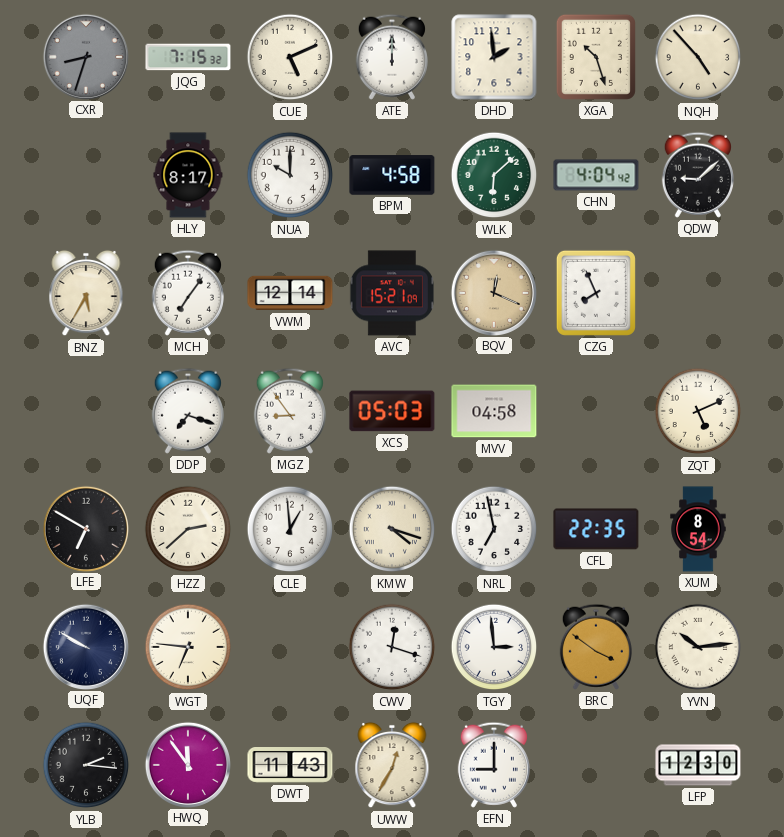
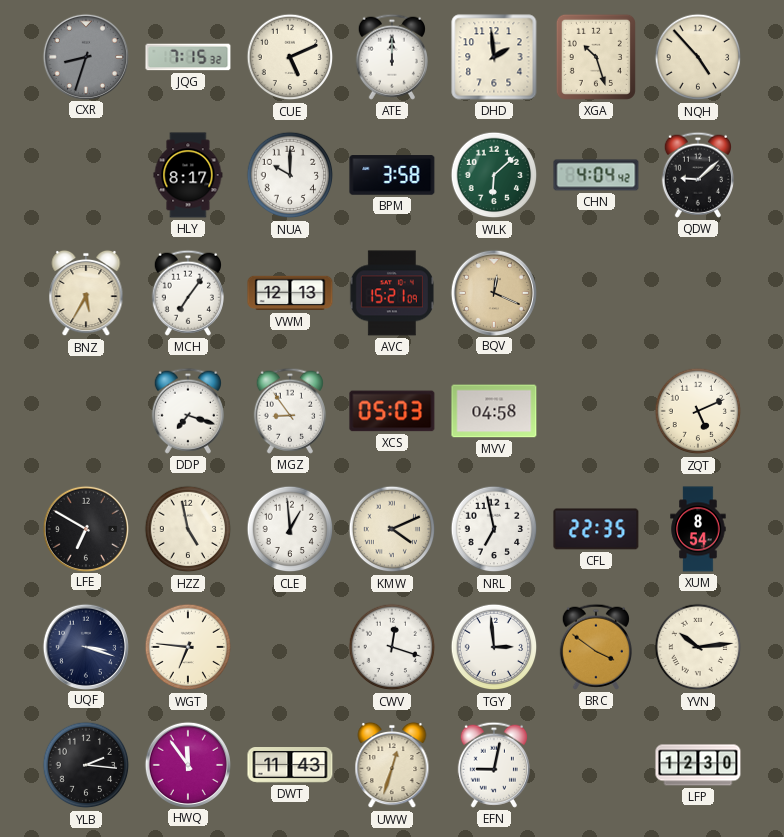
BPM: 4:58 -> 3:58
VWM: 12:14 -> 12:13
CZG: 7:56 -> none
HZZ: 2:38 -> 4:58
KMW: 4:18 -> 4:11
UQF: 9:50 -> 3:18
UWW: 12:35 -> 12:33
EFN: 9:00 -> 9:02
